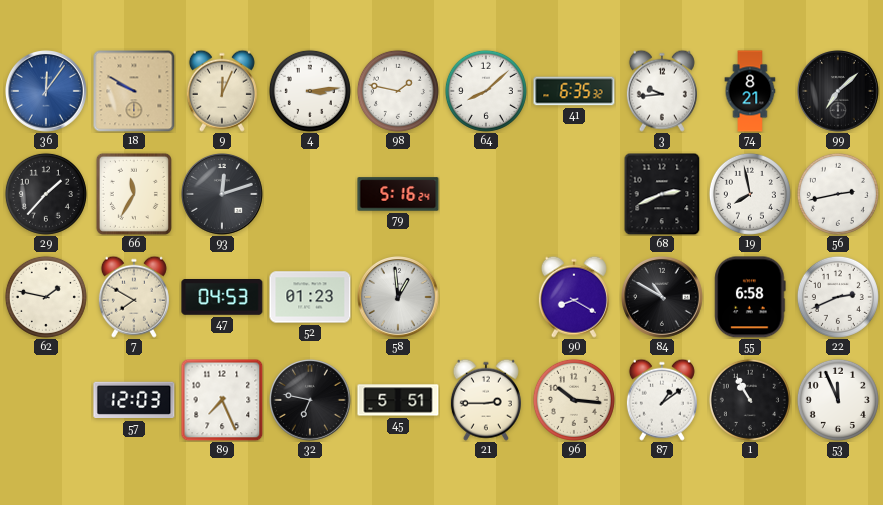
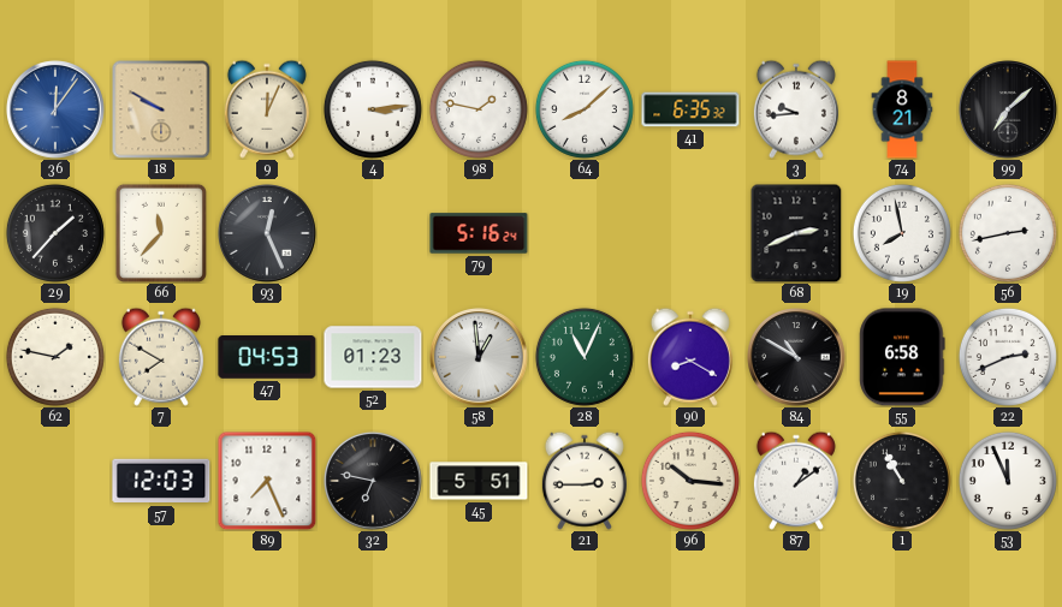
66: 11:35 -> 11:37
93: 12:12 -> 12:26
28: none -> 11:04
